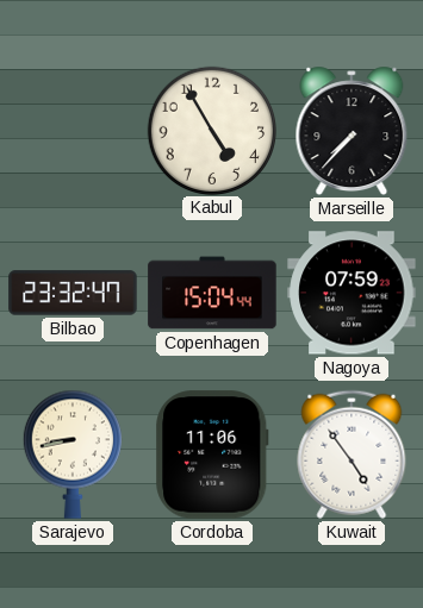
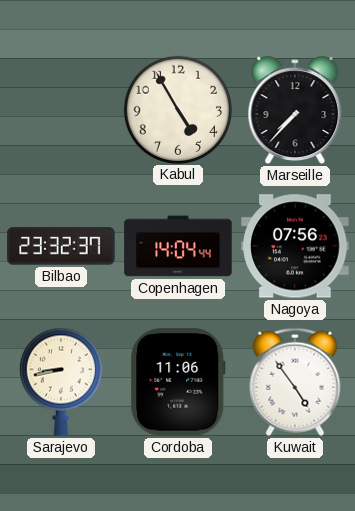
Bilbao: 23:32:47 -> 23:32:37
Copenhagen: 15:04 -> 14:04
Nagoya: 07:59 -> 07:56
